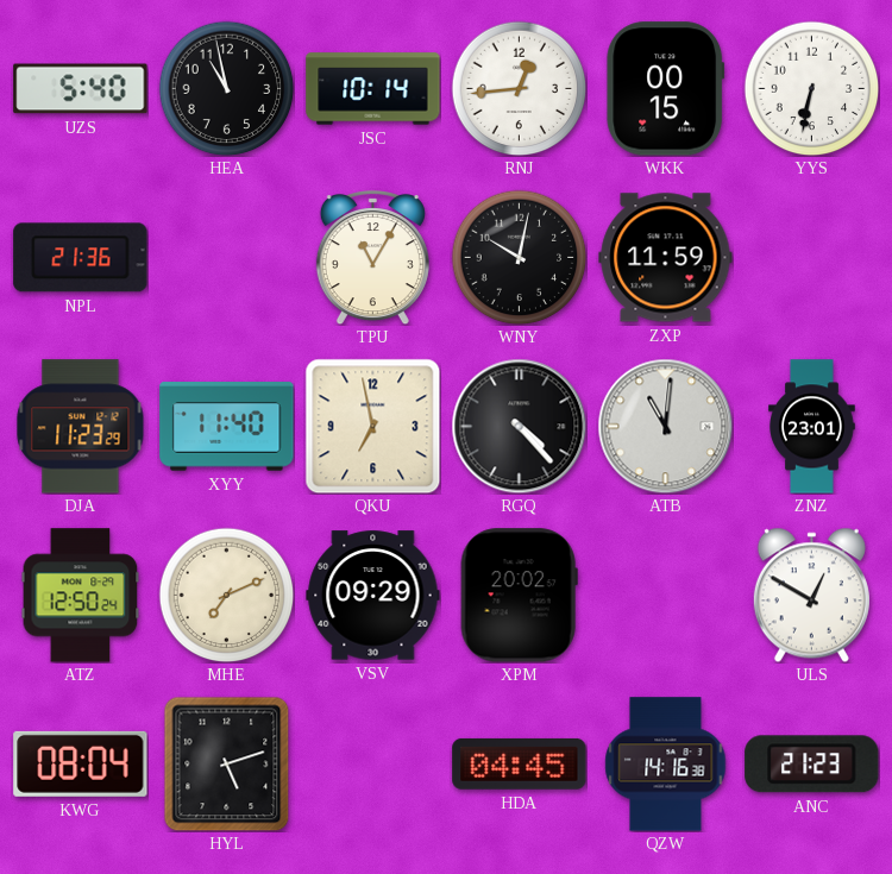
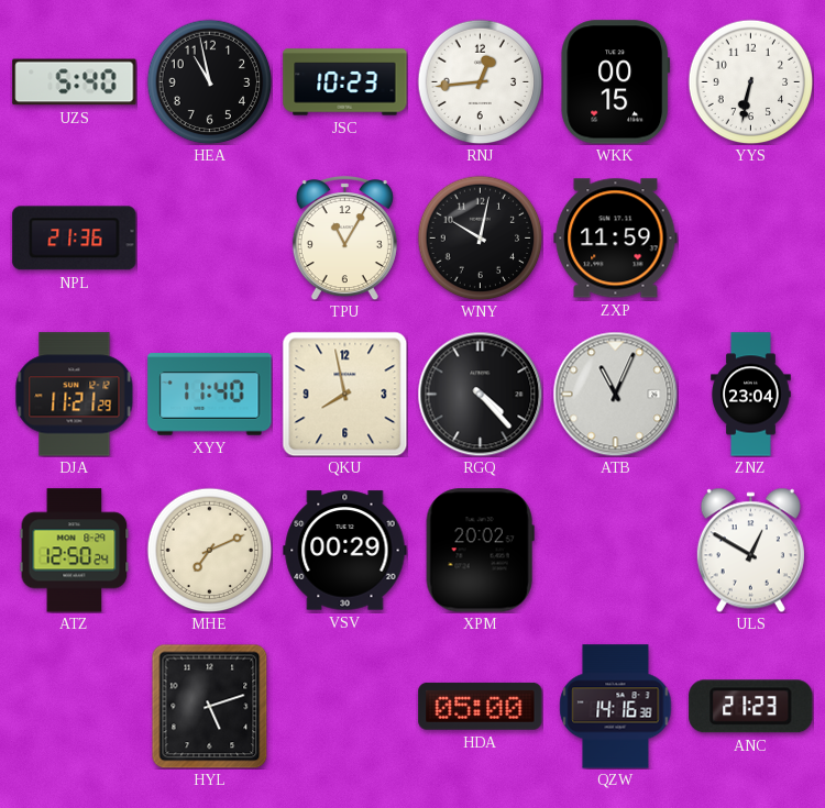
JSC: 10:14 -> 10:23
DJA: 11:23 -> 11:21
QKU: 6:58 -> 7:58
ATB: 11:01 -> 11:04
ZNZ: 23:01 -> 23:04
VSV: 09:29 -> 00:29
KWG: 08:04 -> none
HDA: 04:45 -> 05:00
